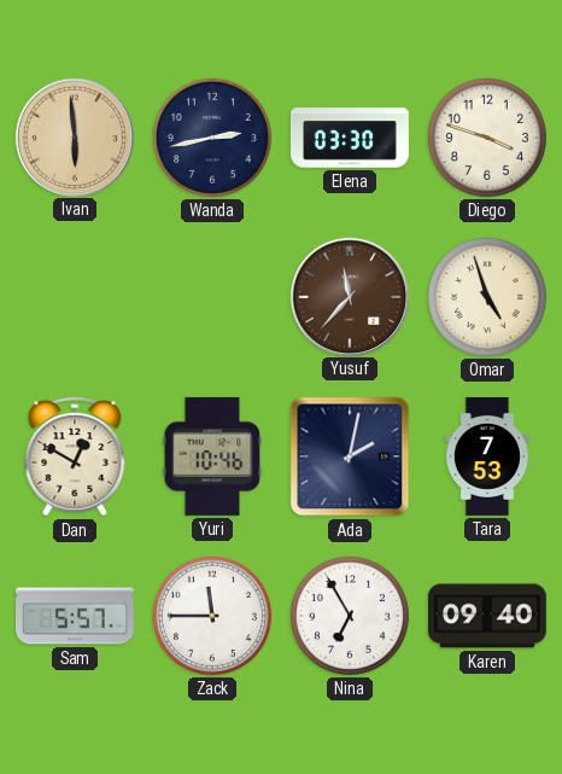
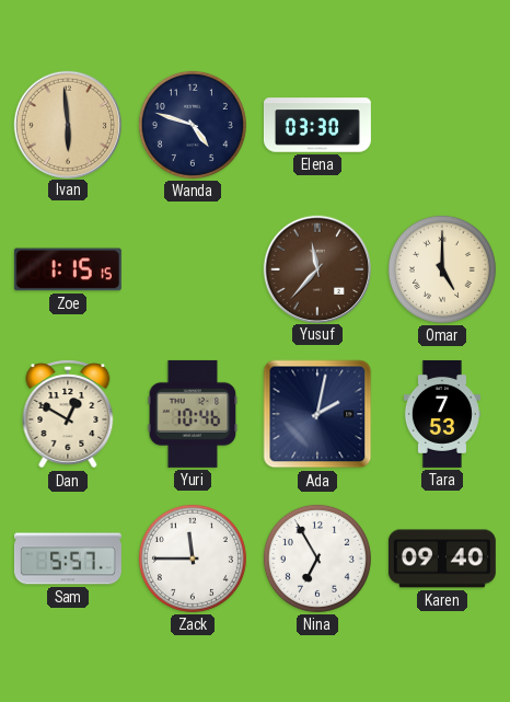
Wanda: 2:43 -> 4:48
Diego: 3:48 -> none
Zoe: none -> 1:15
Omar: 4:57 -> 5:00
